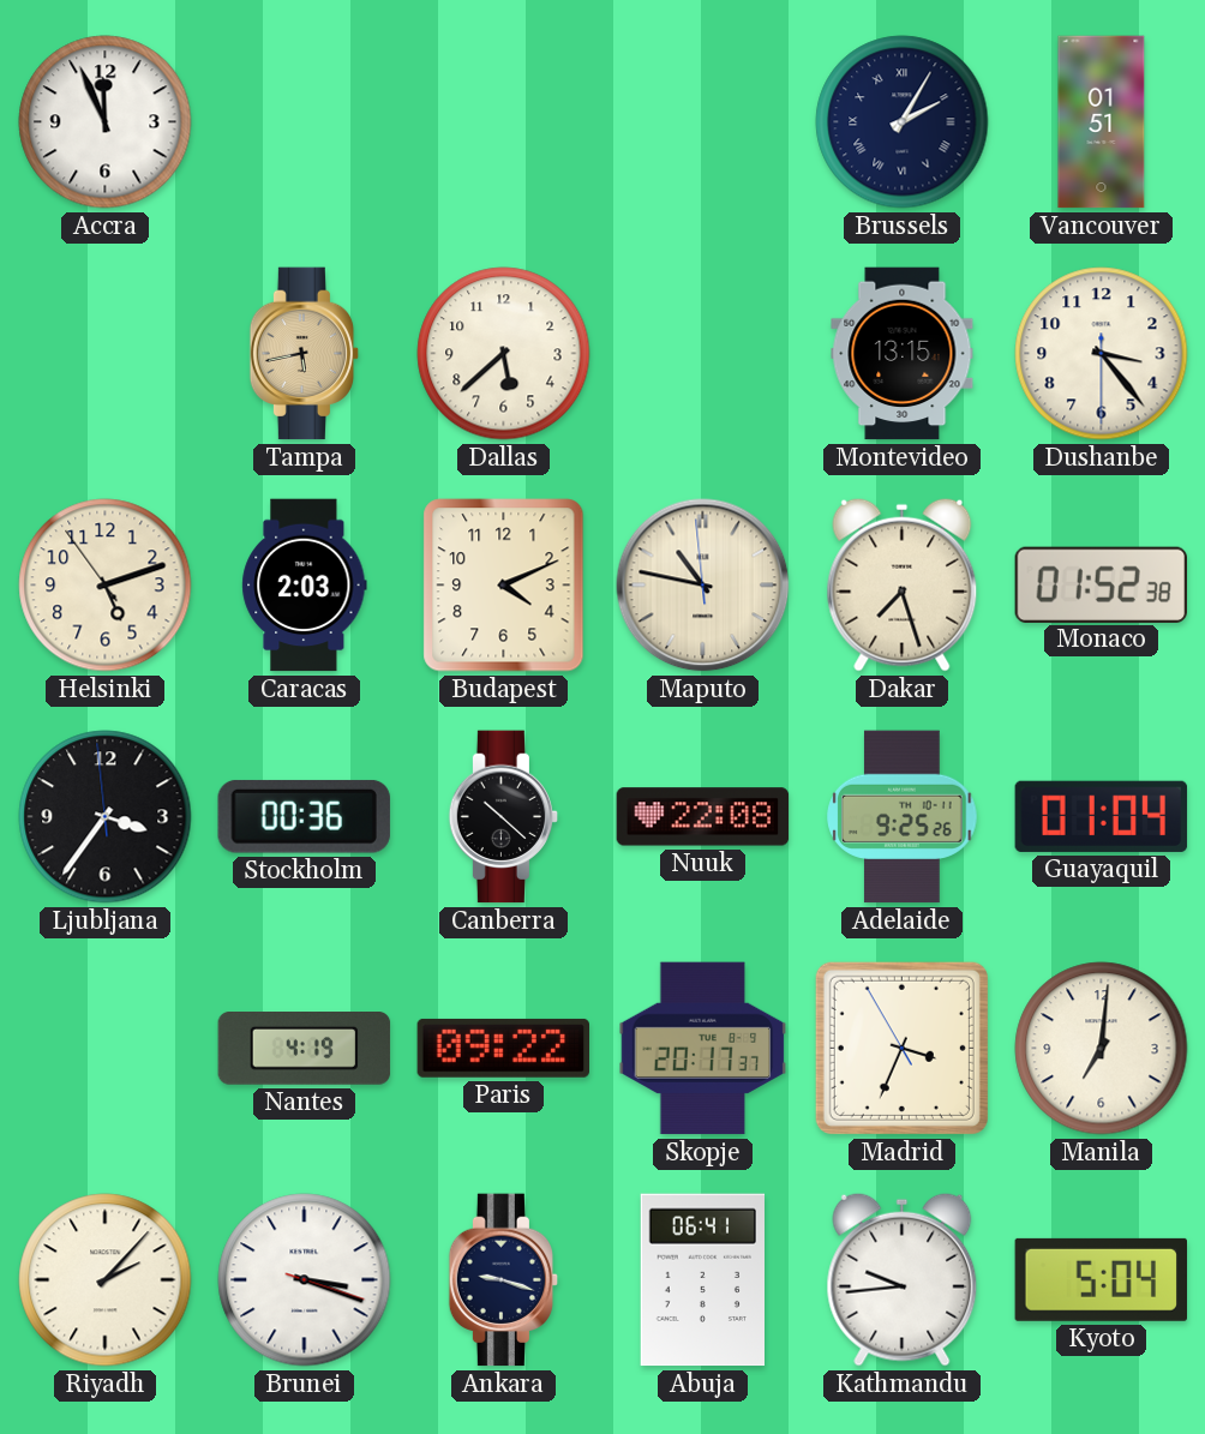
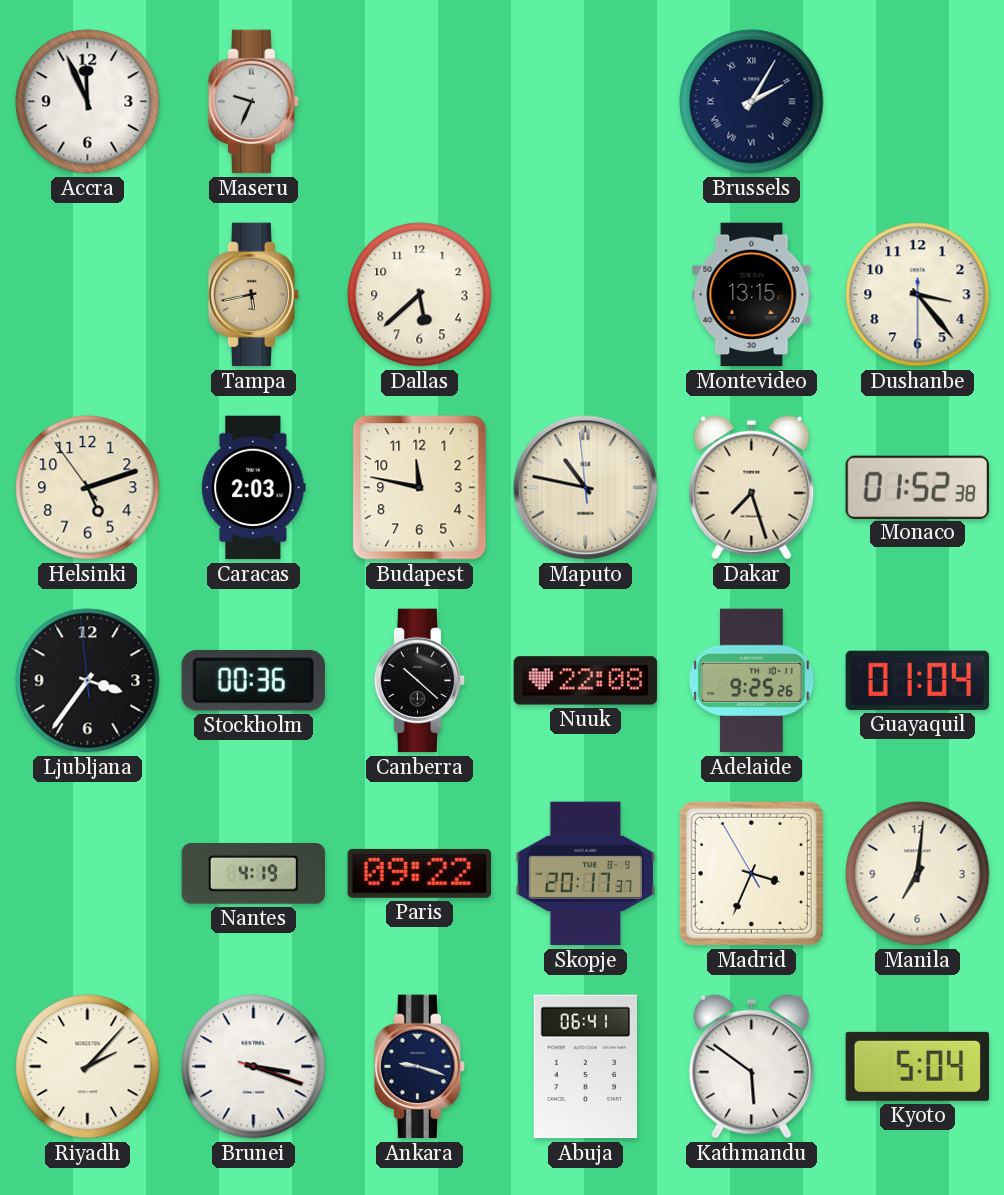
Maseru: none -> 9:34
Vancouver: 01:51 -> none
Budapest: 4:11 -> 11:47
Kathmandu: 9:44 -> 5:51
